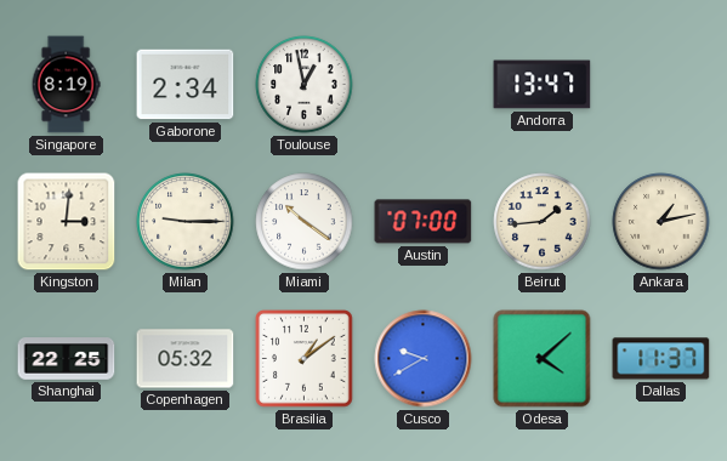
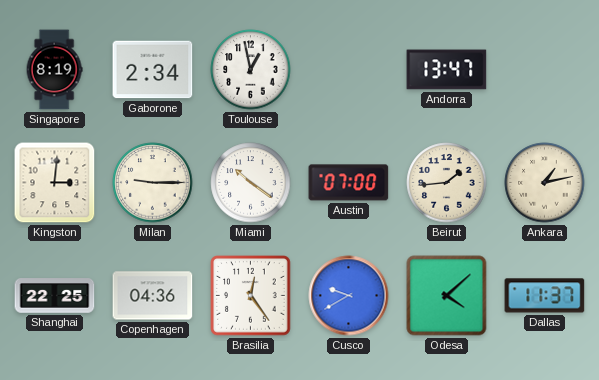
Copenhagen: 05:32 -> 04:36
Brasilia: 1:09 -> 12:24
